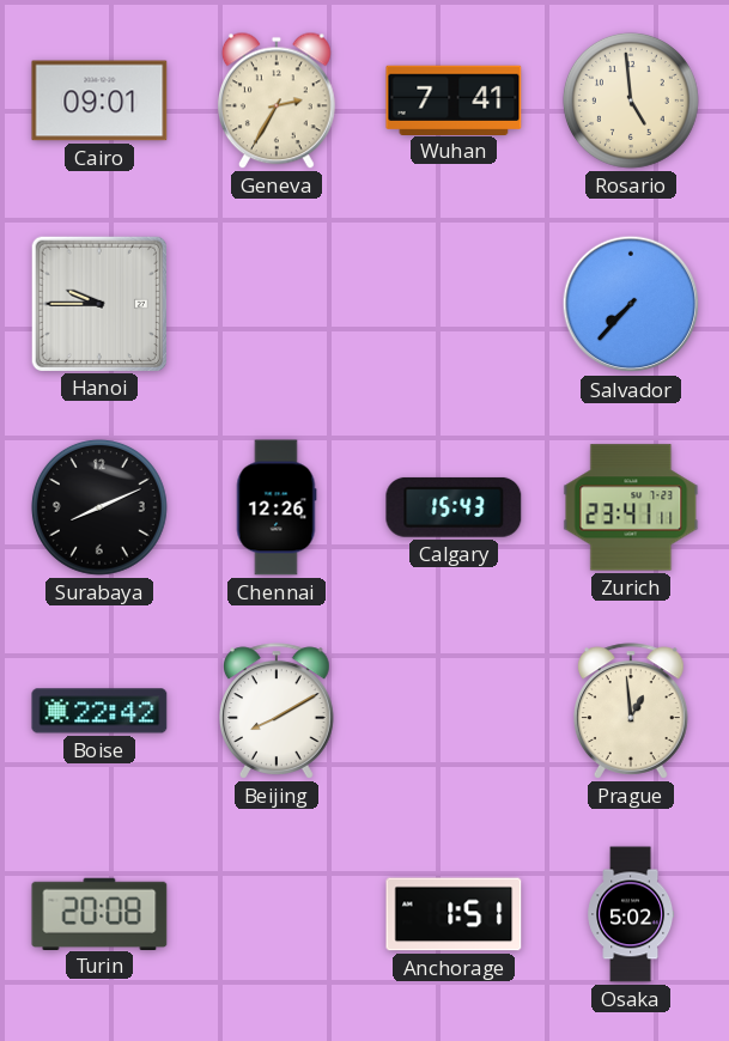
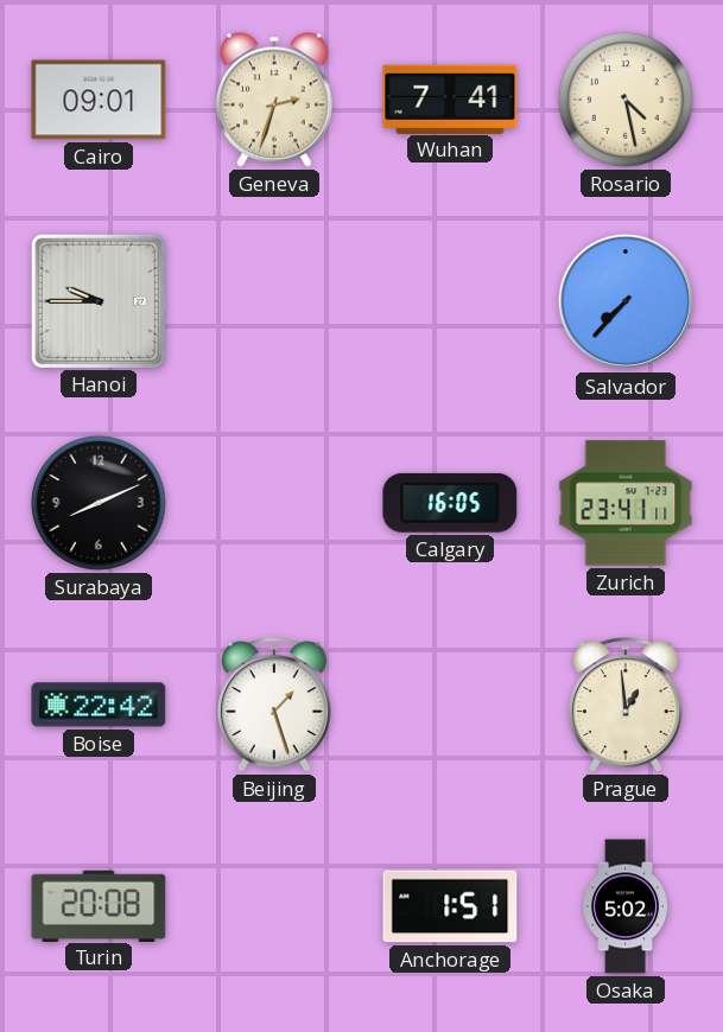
Geneva: 2:35 -> 2:33
Rosario: 4:59 -> 4:28
Chennai: 12:26 -> none
Calgary: 15:43 -> 16:05
Beijing: 8:10 -> 1:27
